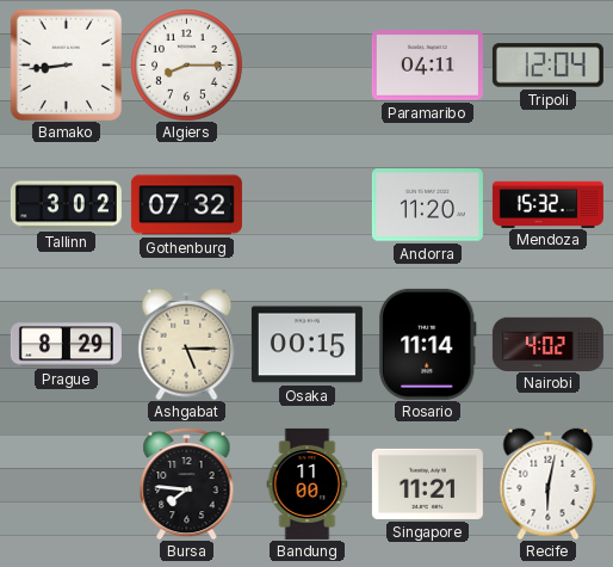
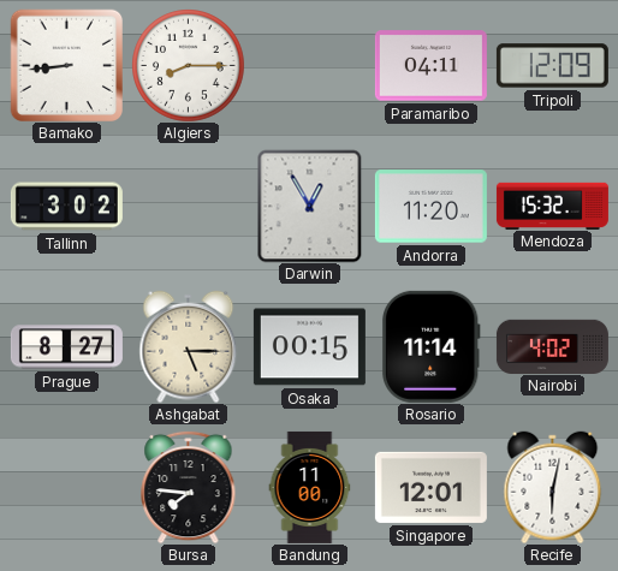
Tripoli: 12:04 -> 12:09
Gothenburg: 07:32 -> none
Darwin: none -> 12:55
Prague: 8:29 -> 8:27
Singapore: 11:21 -> 12:01
